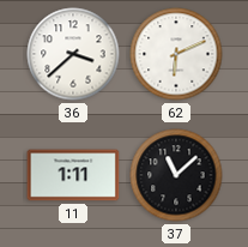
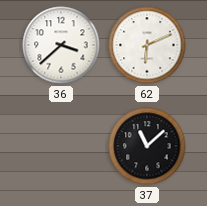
11: 1:11 -> none
